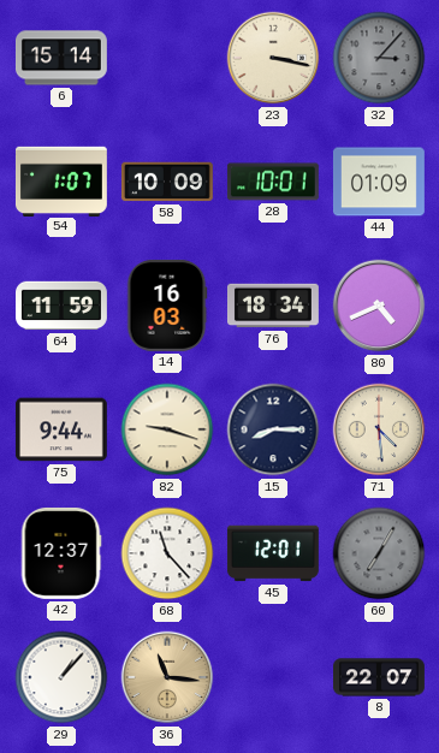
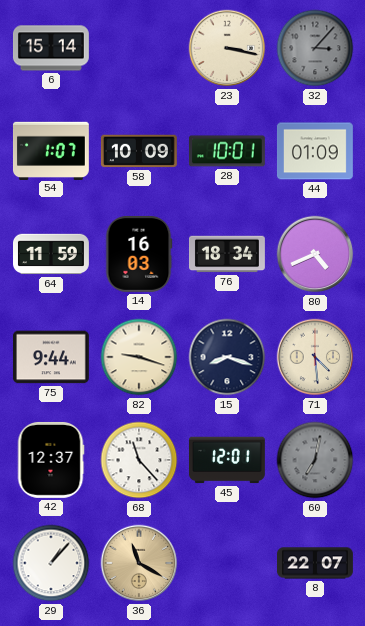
15: 8:15 -> 8:18
60: 7:05 -> 7:02
36: 11:16 -> 11:20
